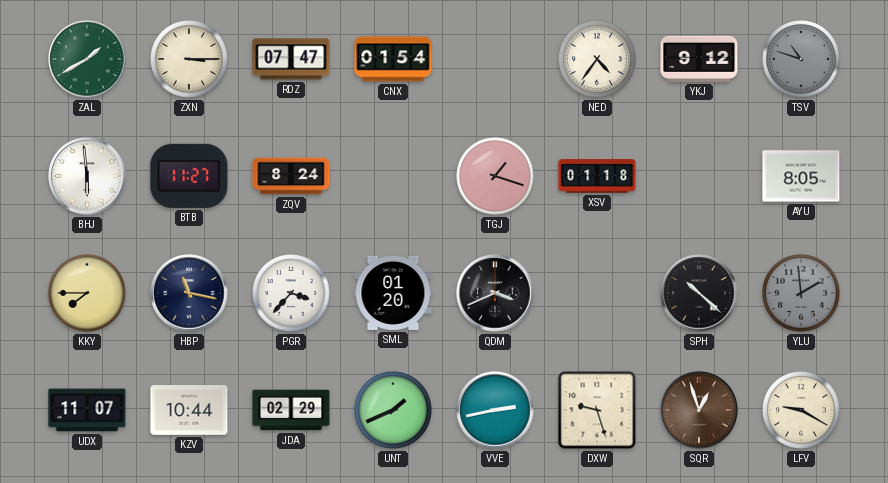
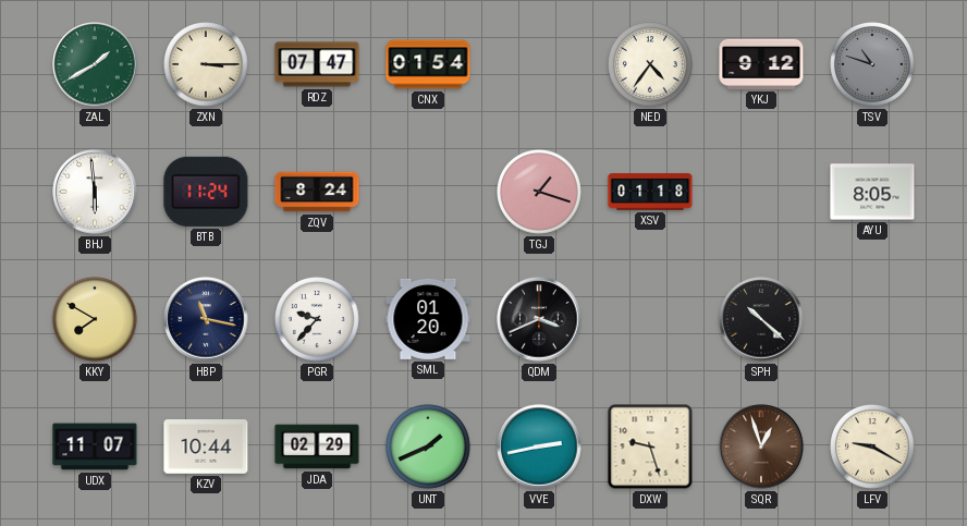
BTB: 11:27 -> 11:24
KKY: 7:45 -> 7:50
PGR: 3:37 -> 9:37
YLU: 1:59 -> none
